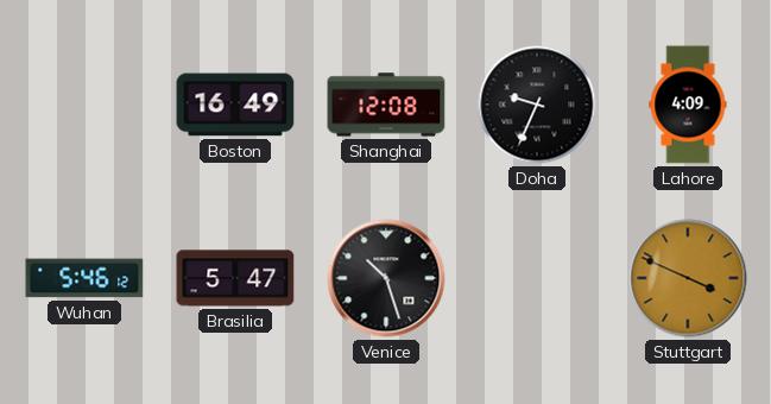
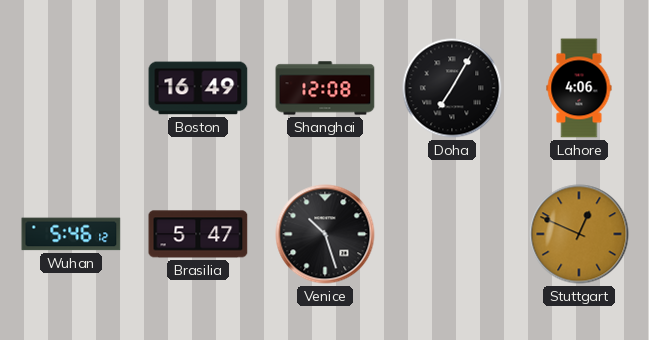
Doha: 9:34 -> 7:05
Lahore: 4:09 -> 4:06
Stuttgart: 3:49 -> 12:49
